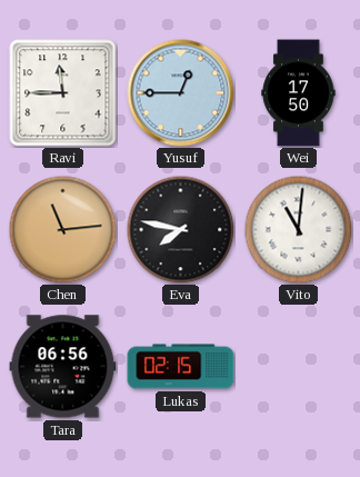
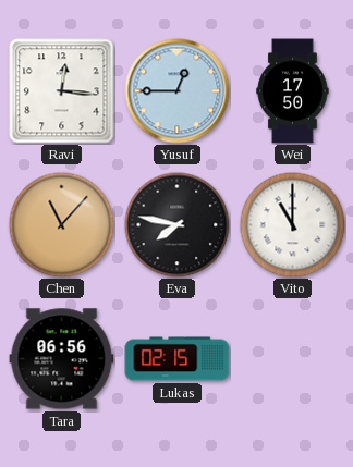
Ravi: 11:45 -> 12:16
Chen: 11:14 -> 11:07
Vito: 11:01 -> 11:00
